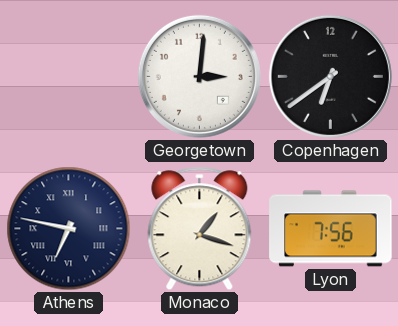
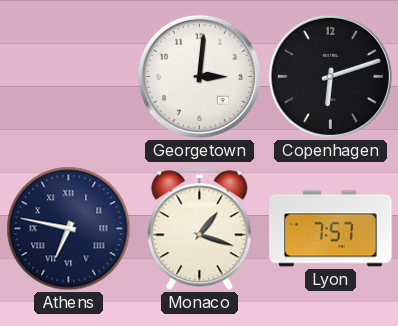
Copenhagen: 6:39 -> 6:12
Lyon: 7:56 -> 7:57
